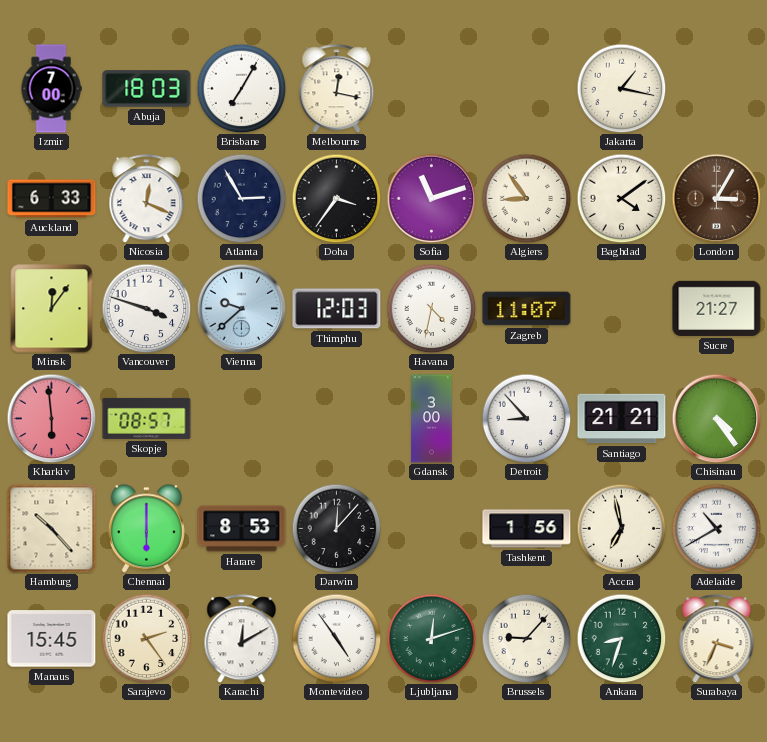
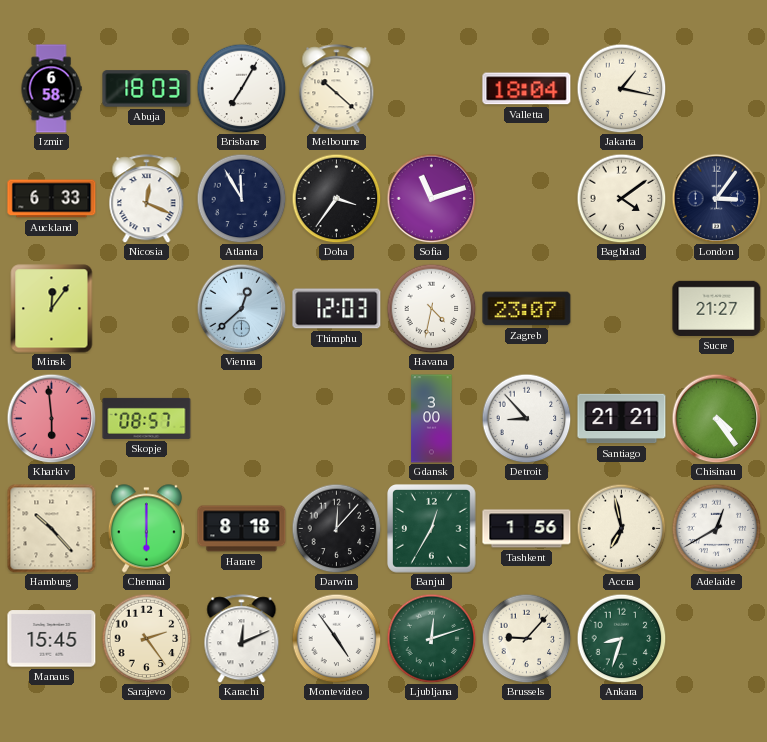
Izmir: 7:00 -> 6:58
Melbourne: 12:17 -> 10:22
Valletta: none -> 18:04
Atlanta: 2:55 -> 11:55
Algiers: 8:54 -> none
London: 3:05 -> 3:06
London dial: brown -> navy
Vancouver: 3:48 -> none
Vienna: 9:38 -> 12:38
Zagreb: 11:07 -> 23:07
Harare: 8:53 -> 8:18
Banjul: none -> 12:35
Adelaide: 10:40 -> 12:40
Karachi: 12:10 -> 12:11
Surabaya: 3:34 -> none
